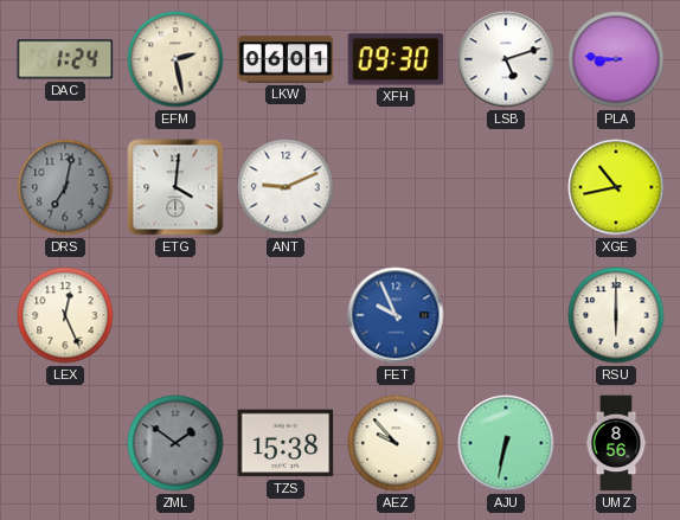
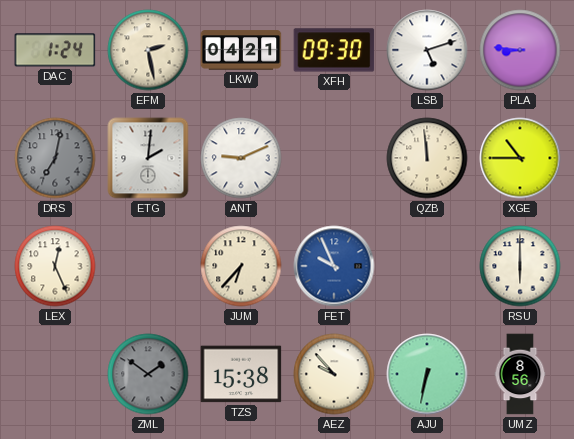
LKW: 06:01 -> 04:21
ETG: 4:01 -> 2:01
QZB: none -> 11:59
XGE: 10:43 -> 10:45
JUM: none -> 6:37
